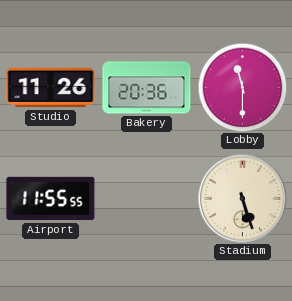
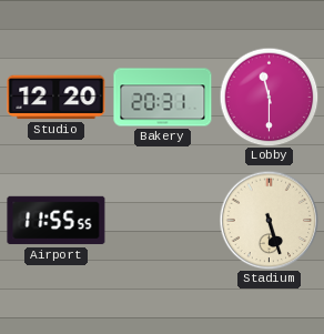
Studio: 11:26 -> 12:20
Bakery: 20:36 -> 20:31
